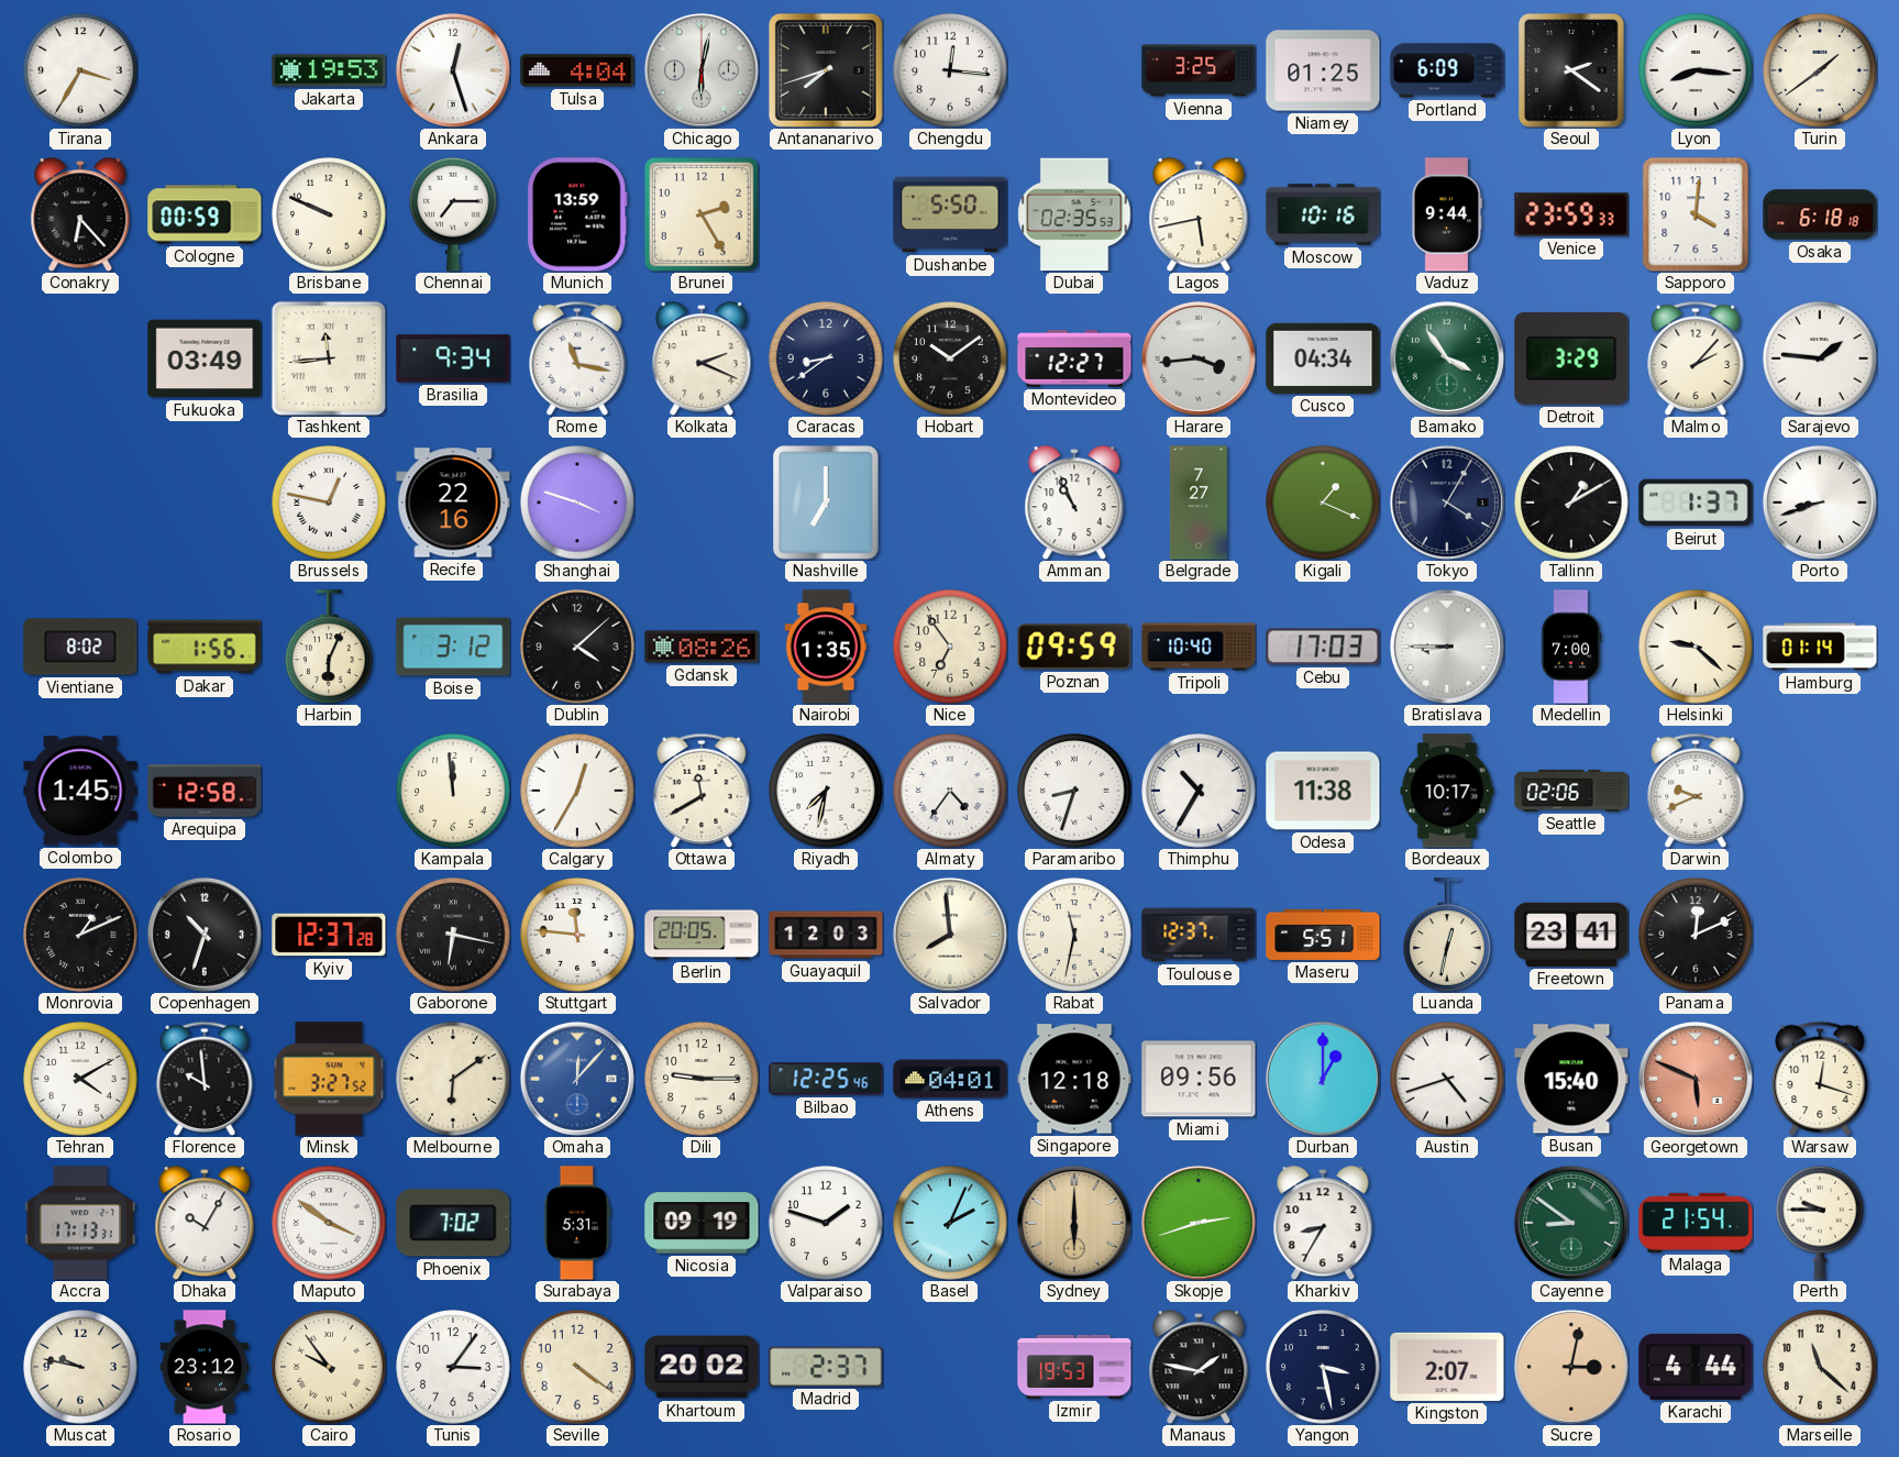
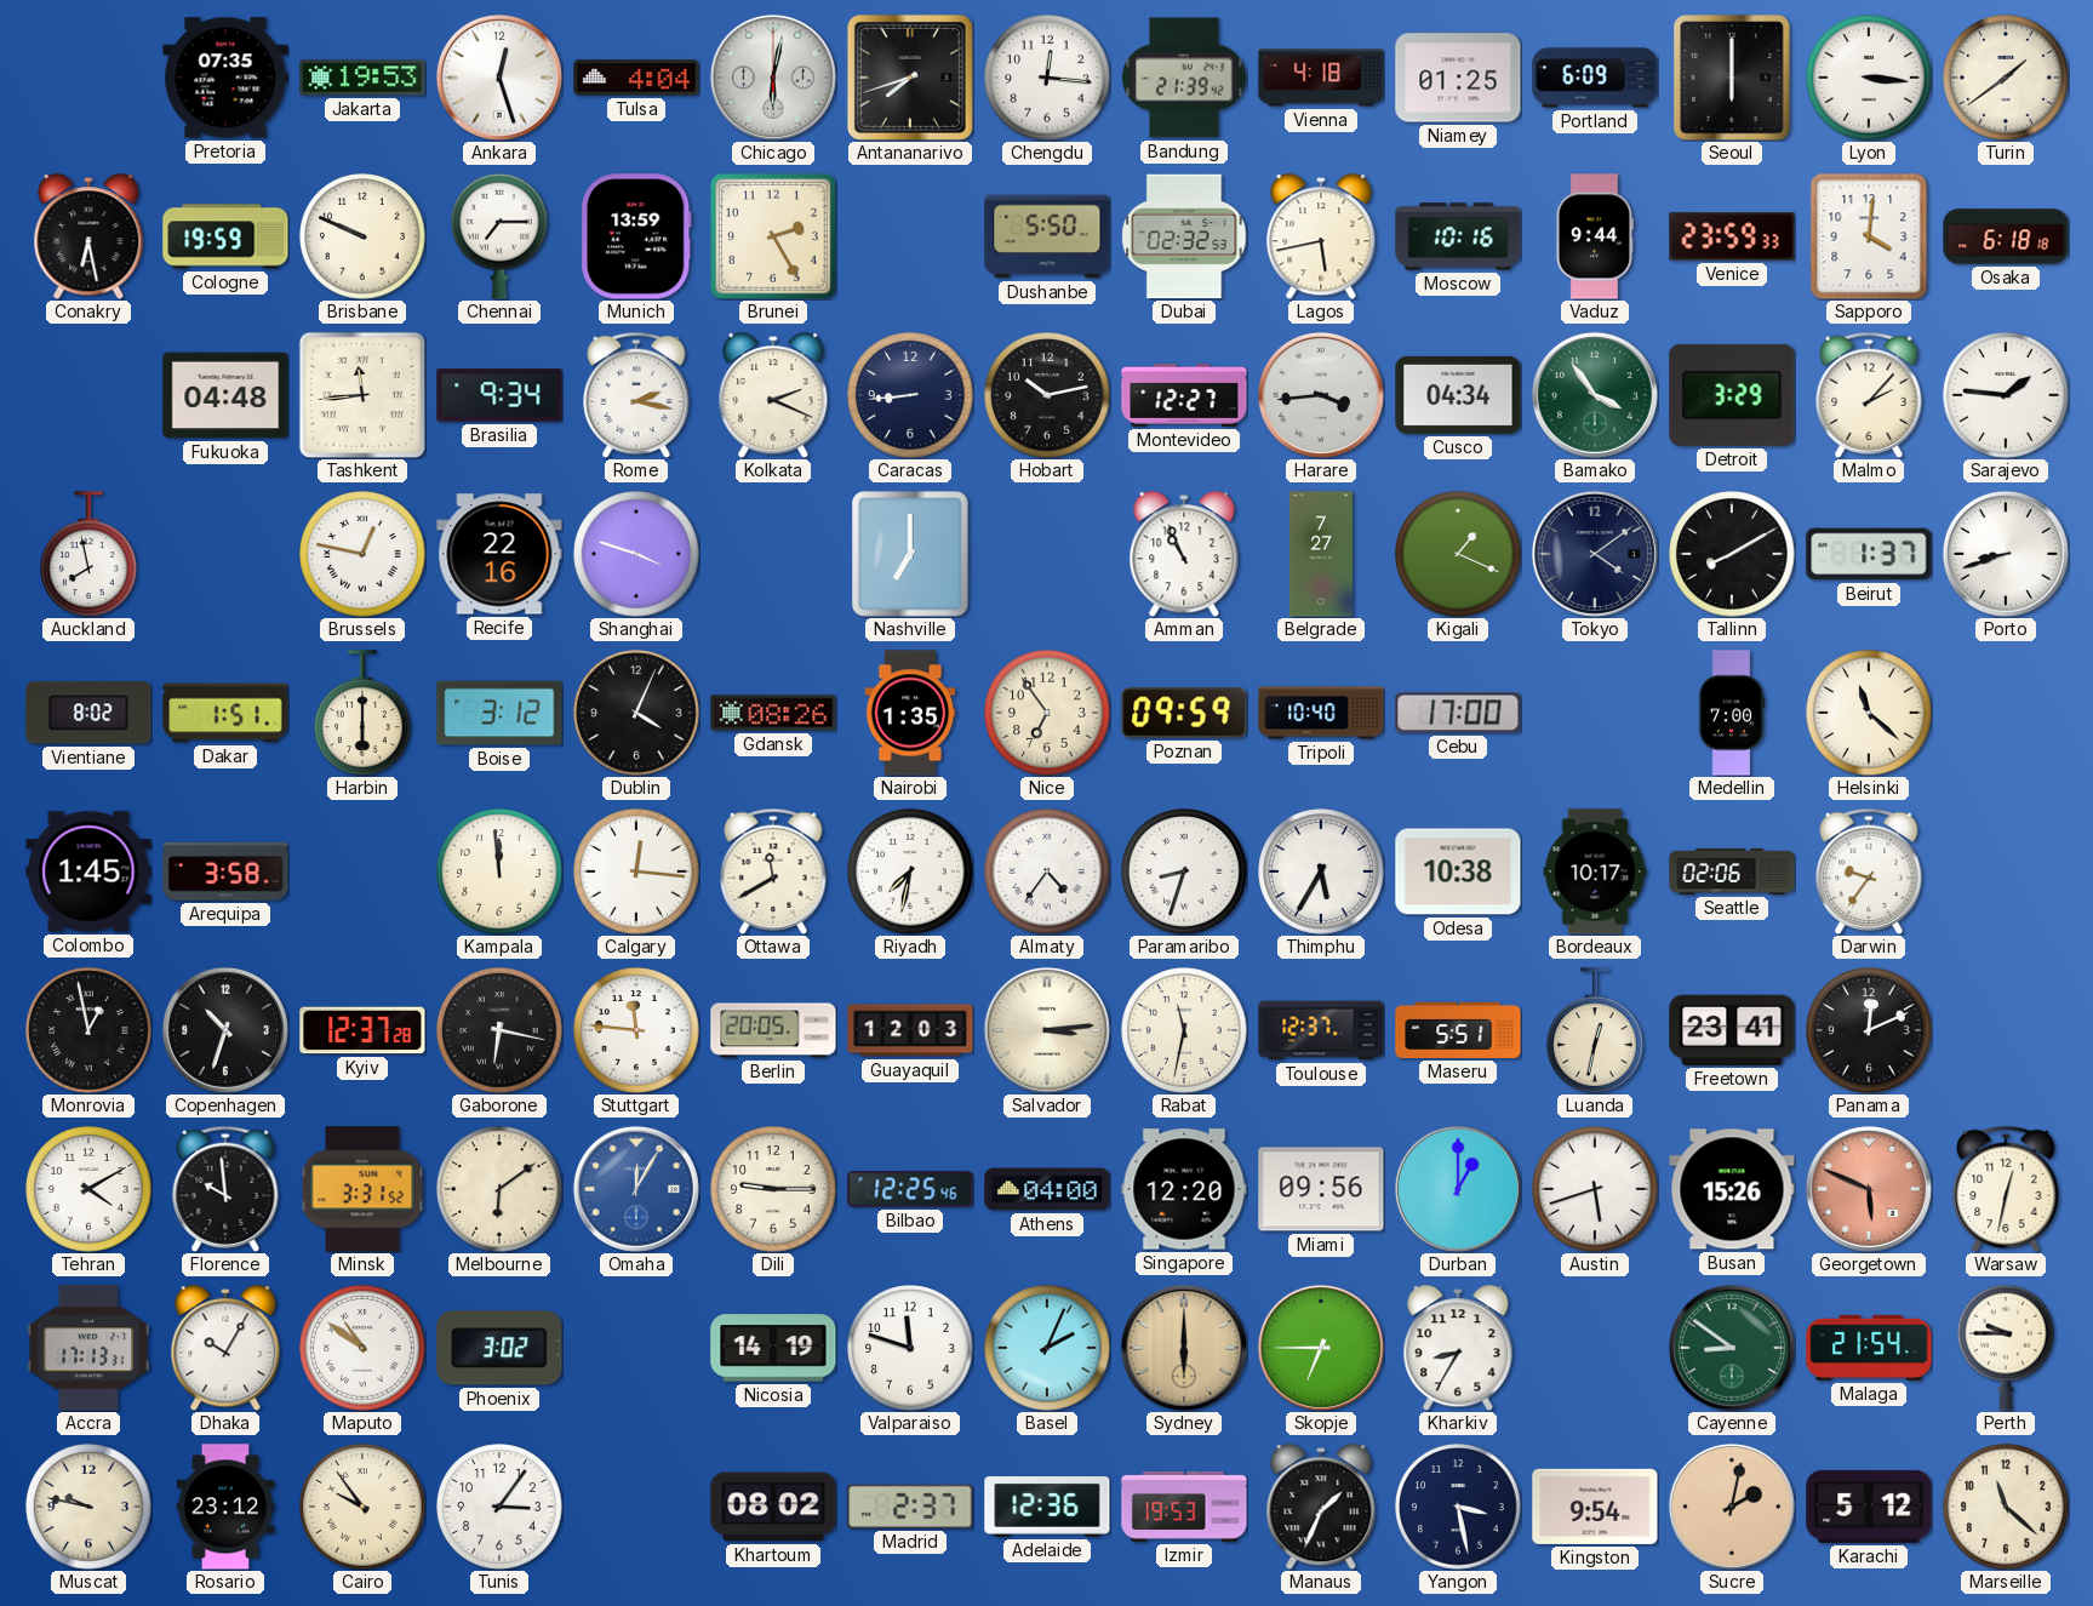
Tirana: 3:35 -> none
Pretoria: none -> 07:35
Bandung: none -> 21:39
Vienna: 3:25 -> 4:18
Seoul: 2:21 -> 6:00
Lyon: 8:16 -> 3:16
Conakry: 6:23 -> 6:28
Cologne: 00:59 -> 19:59
Dubai: 02:35 -> 02:32
Fukuoka: 03:49 -> 04:48
Rome: 11:17 -> 2:17
Caracas: 8:39 -> 8:44
Hobart: 10:09 -> 10:13
Auckland: none -> 7:58
Tokyo: 4:05 -> 4:09
Tallinn: 1:10 -> 8:10
Dakar: 1:56 -> 1:51
Harbin: 6:04 -> 6:00
Dublin: 4:08 -> 4:04
Cebu: 17:03 -> 17:00
Bratislava: 8:45 -> none
Helsinki: 9:22 -> 11:22
Hamburg: 01:14 -> none
Arequipa: 12:58 -> 3:58
Calgary: 12:35 -> 12:16
Thimphu: 10:35 -> 5:35
Odesa: 11:38 -> 10:38
Darwin: 9:41 -> 9:36
Monrovia: 1:11 -> 12:58
Salvador: 7:59 -> 3:14
Minsk: 3:27 -> 3:31
Omaha: 12:07 -> 12:05
Athens: 04:01 -> 04:00
Singapore: 12:18 -> 12:20
Austin: 4:42 -> 5:42
Busan: 15:40 -> 15:26
Warsaw: 12:18 -> 12:32
Maputo: 3:51 -> 10:51
Phoenix: 7:02 -> 3:02
Surabaya: 5:31 -> none
Nicosia: 09:19 -> 14:19
Valparaiso: 1:48 -> 11:48
Skopje: 2:42 -> 6:45
Seville: 4:21 -> none
Khartoum: 20:02 -> 08:02
Adelaide: none -> 12:36
Manaus: 1:47 -> 1:34
Kingston: 2:07 -> 9:54
Sucre: 3:02 -> 2:02
Karachi: 4:44 -> 5:12
